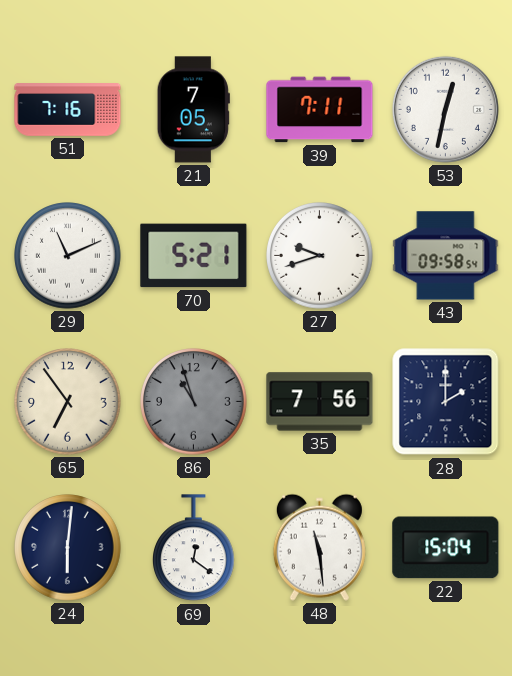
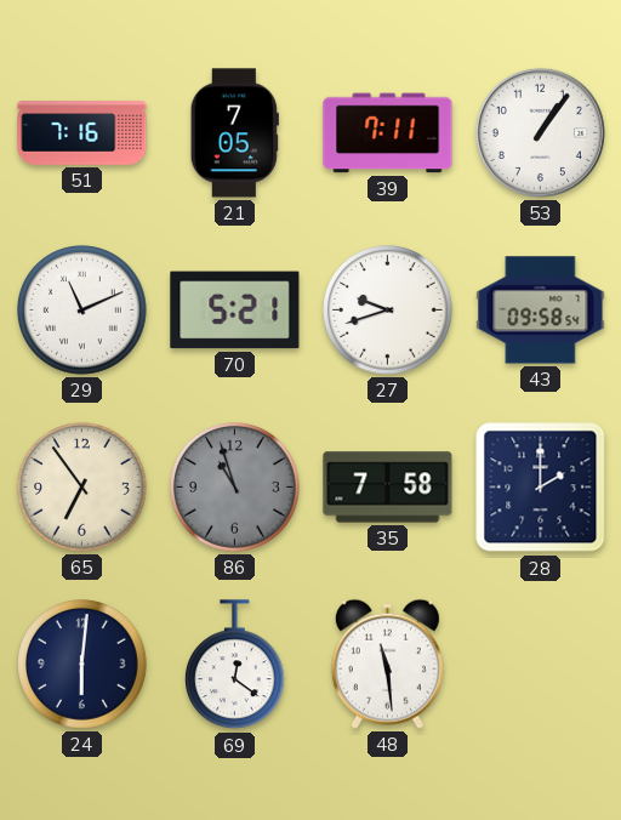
53: 12:32 -> 1:06
35: 7:56 -> 7:58
22: 15:04 -> none
